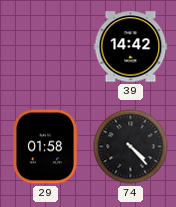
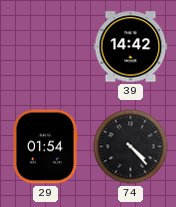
29: 01:58 -> 01:54
